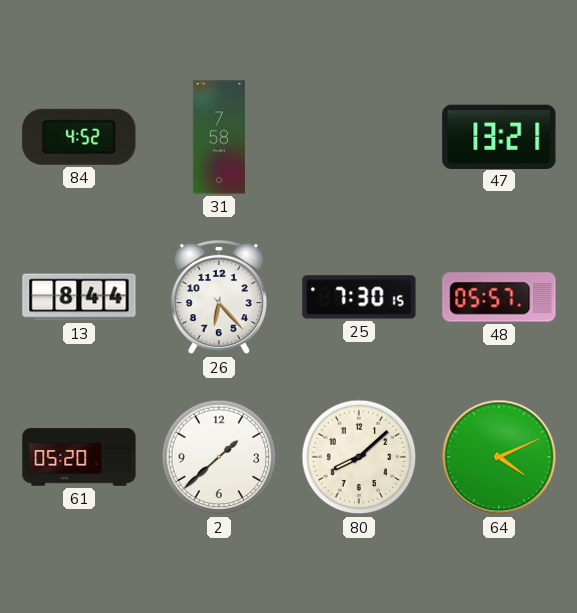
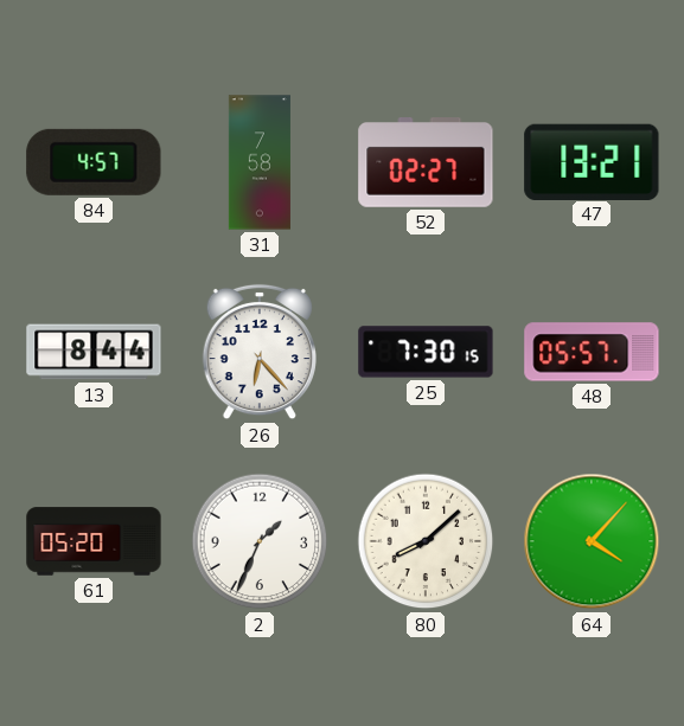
84: 4:52 -> 4:57
52: none -> 02:27
2: 1:38 -> 1:34
64: 4:11 -> 4:07
